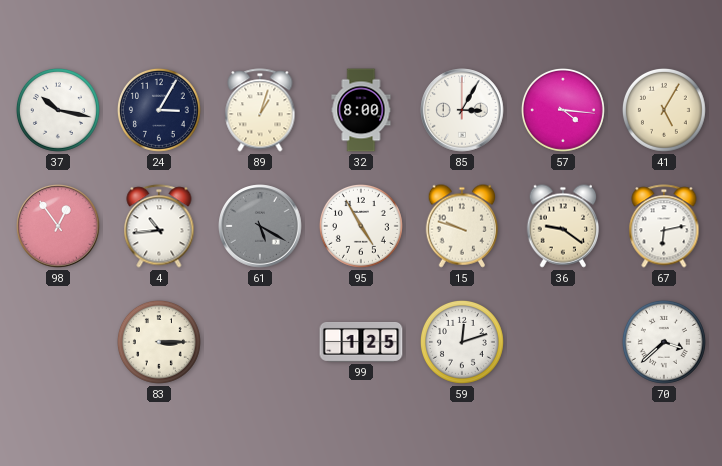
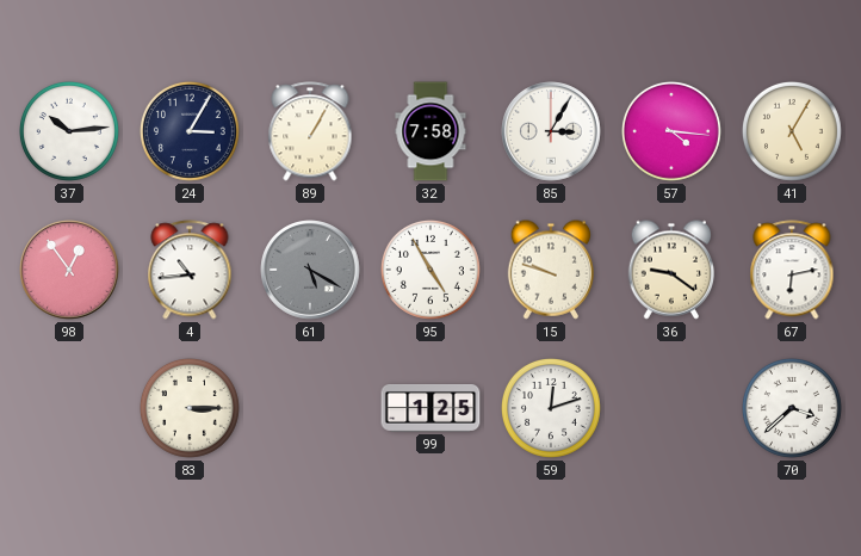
37: 10:17 -> 10:14
89: 1:03 -> 1:05
32: 8:00 -> 7:58
